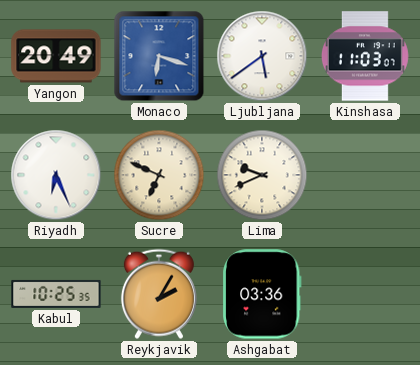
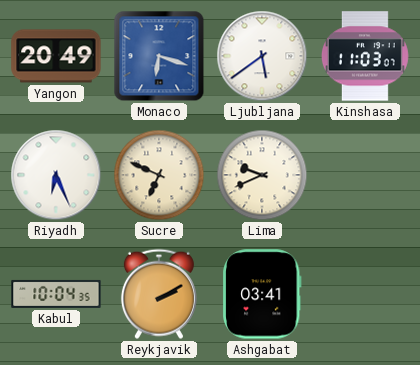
Kabul: 10:25 -> 10:04
Reykjavik: 2:05 -> 2:10
Ashgabat: 03:36 -> 03:41
